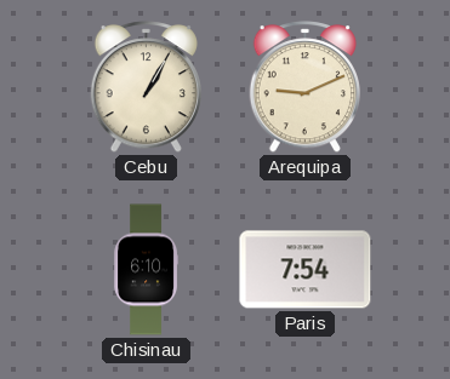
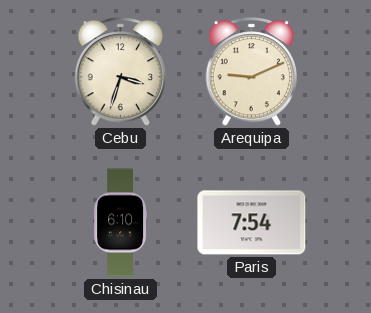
Cebu: 1:05 -> 3:33
